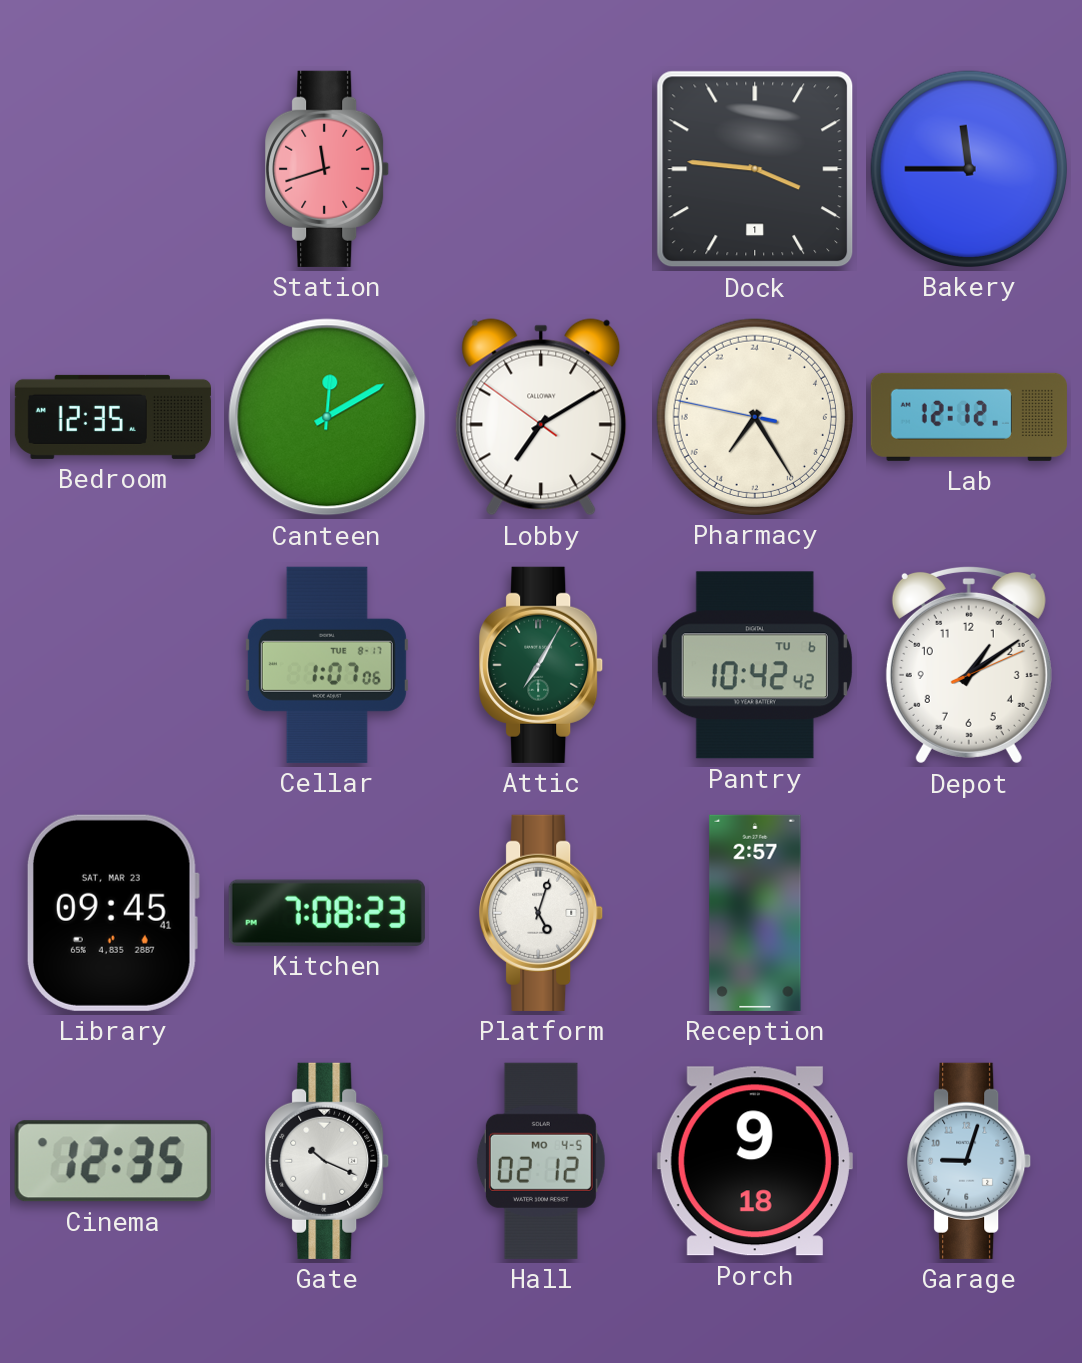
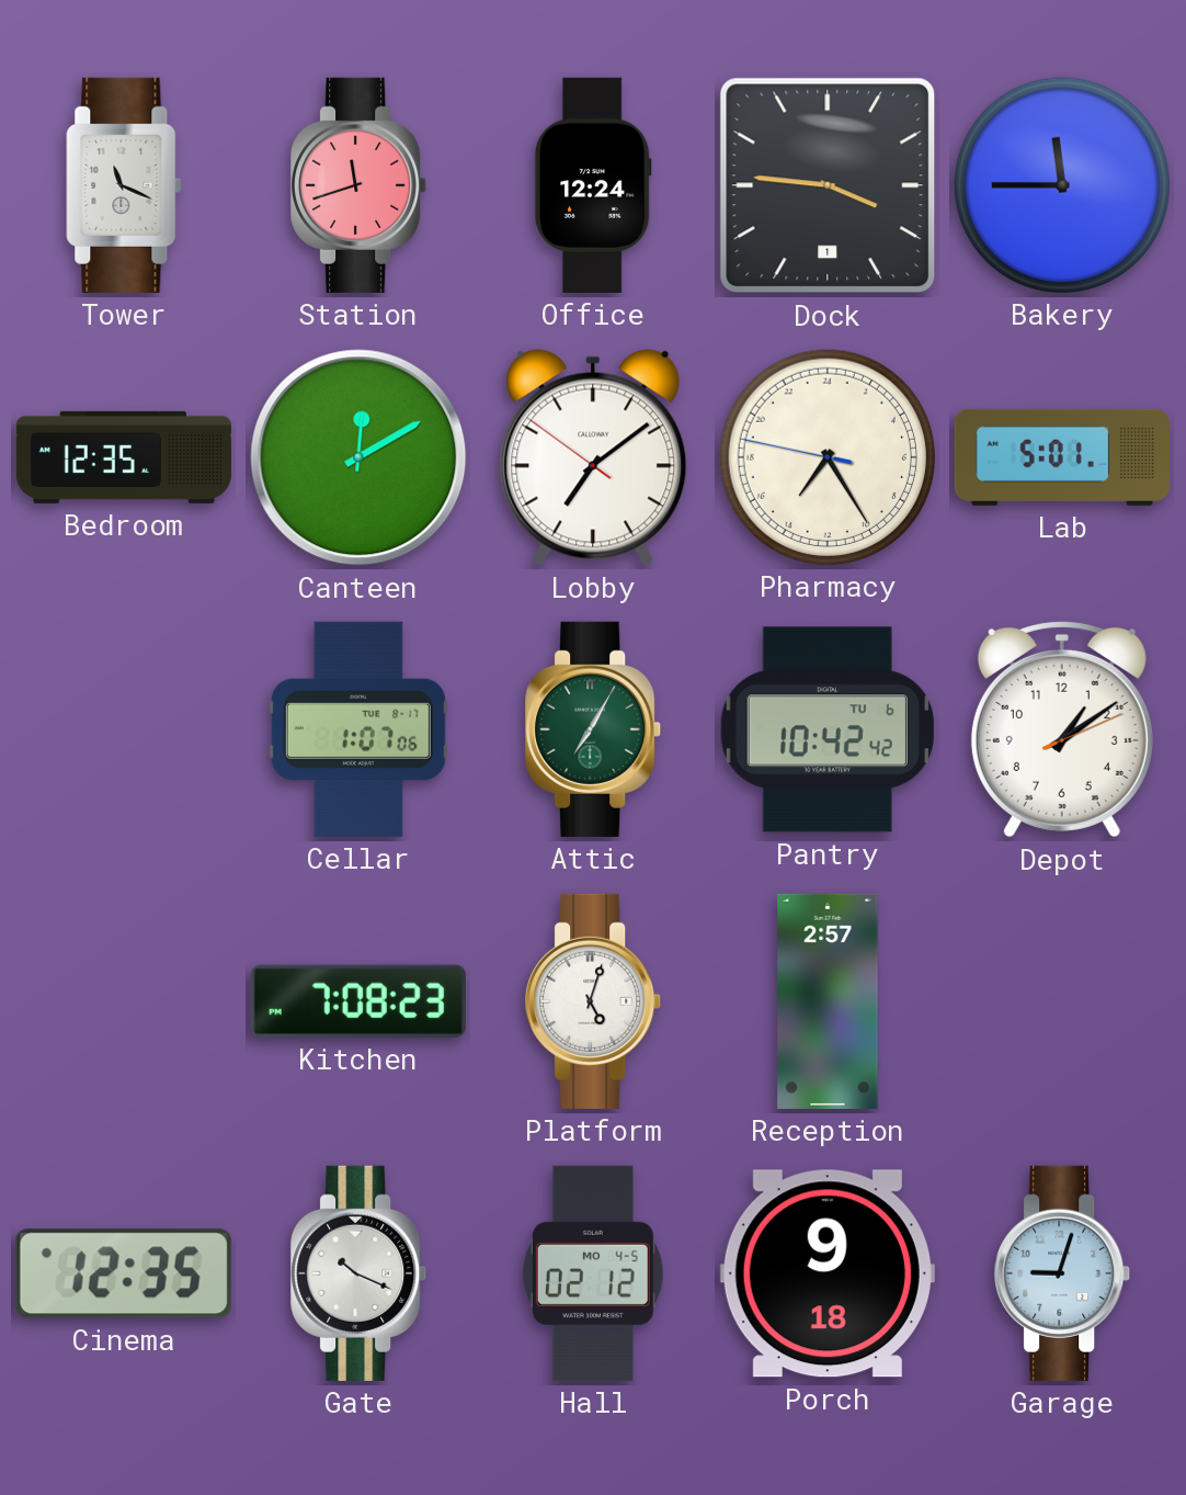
Tower: none -> 11:19
Office: none -> 12:24
Lobby: 7:09 -> 7:08
Lab: 12:12 -> 5:01
Library: 09:45 -> none
